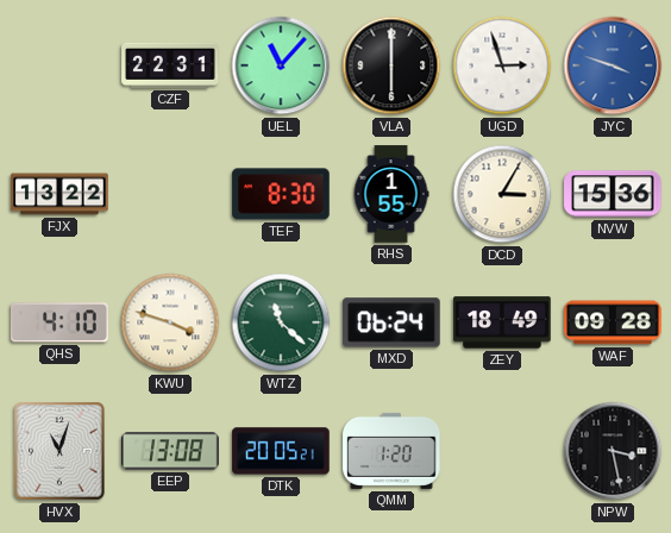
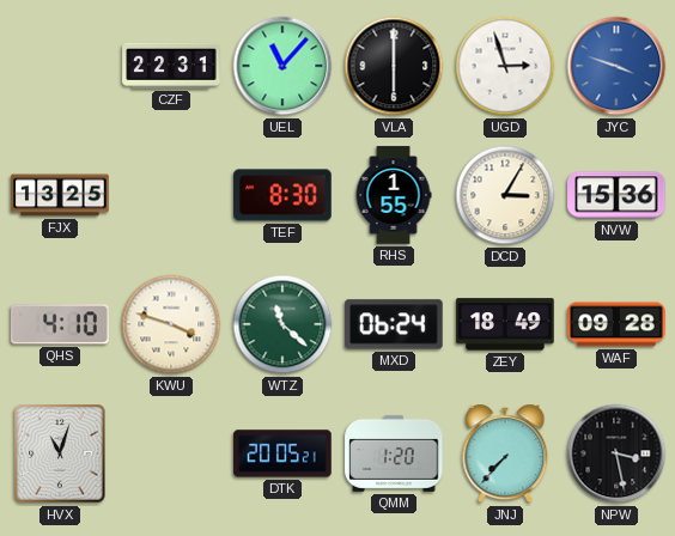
FJX: 13:22 -> 13:25
EEP: 13:08 -> none
JNJ: none -> 7:37
